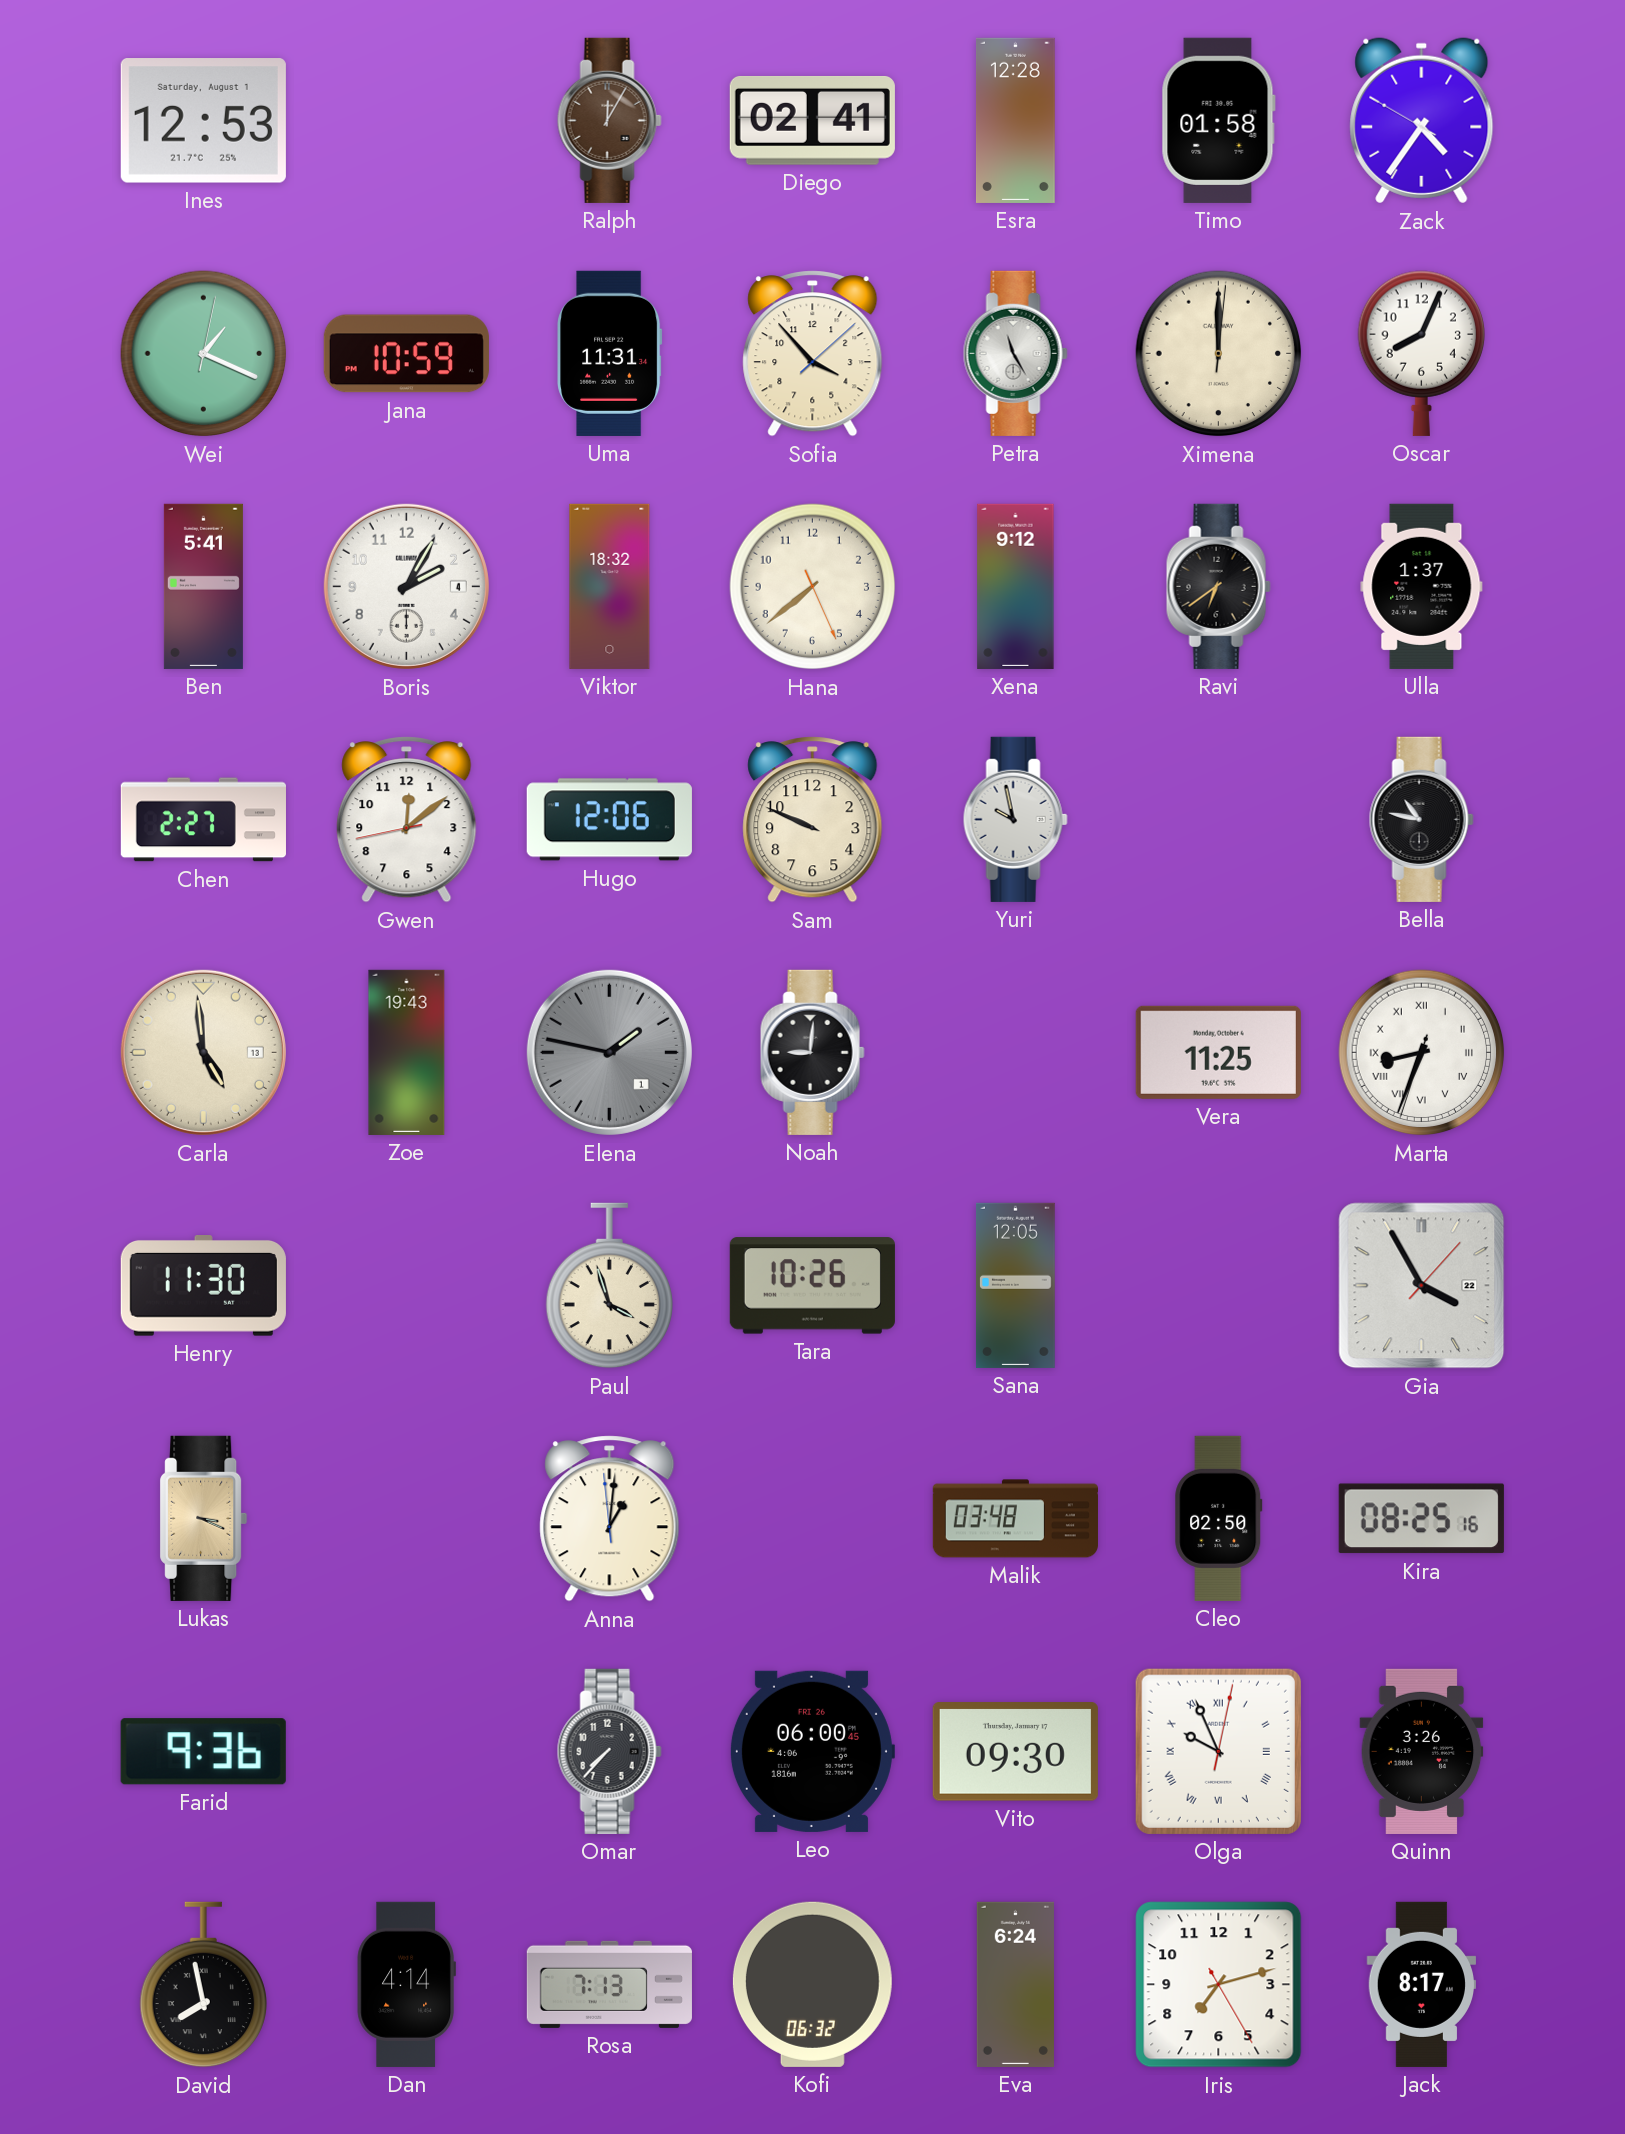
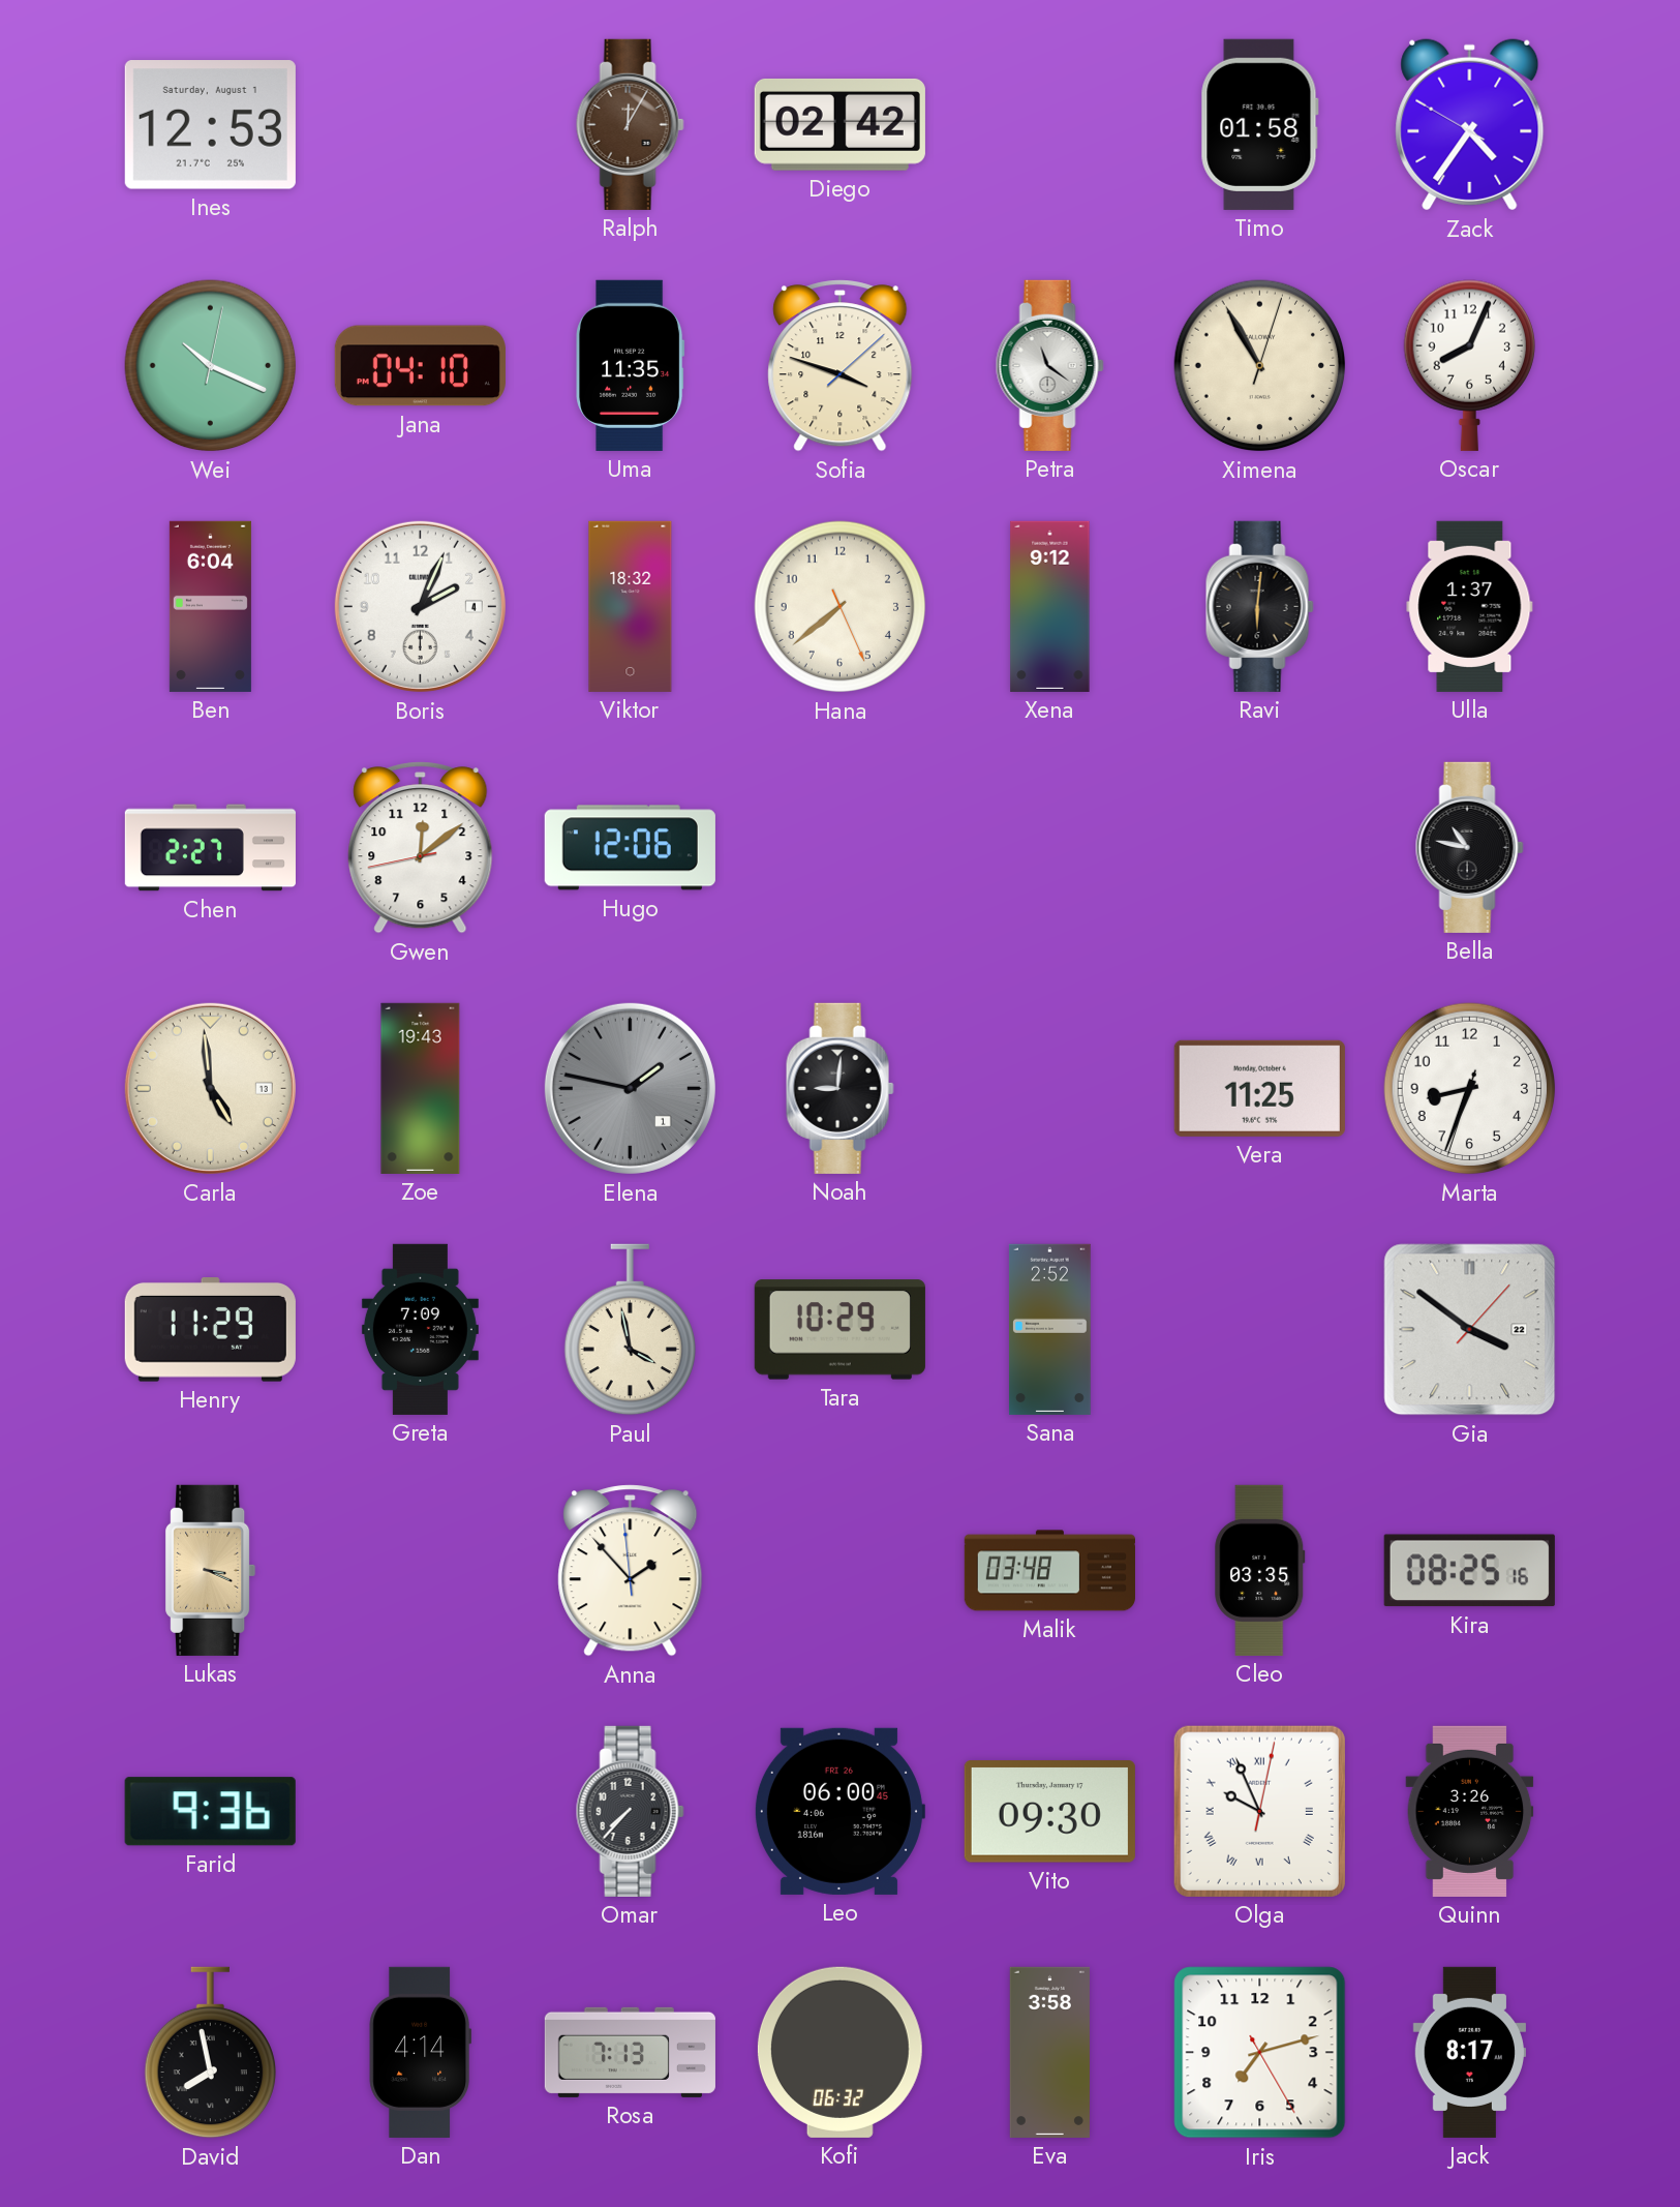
Diego: 02:41 -> 02:42
Esra: 12:28 -> none
Wei: 1:19 -> 10:19
Jana: 10:59 -> 04:10
Uma: 11:31 -> 11:35
Sofia: 3:53 -> 3:48
Petra: 11:25 -> 11:21
Ximena: 12:00 -> 10:55
Ben: 5:41 -> 6:04
Boris: 2:05 -> 2:04
Ravi: 6:39 -> 6:01
Sam: 9:49 -> none
Yuri: 9:58 -> none
Marta numerals: Roman -> Arabic
Henry: 11:30 -> 11:29
Greta: none -> 7:09
Paul: 3:57 -> 3:58
Tara: 10:26 -> 10:29
Sana: 12:05 -> 2:52
Gia: 3:55 -> 3:51
Anna: 1:00 -> 1:52
Cleo: 02:50 -> 03:35
Eva: 6:24 -> 3:58
